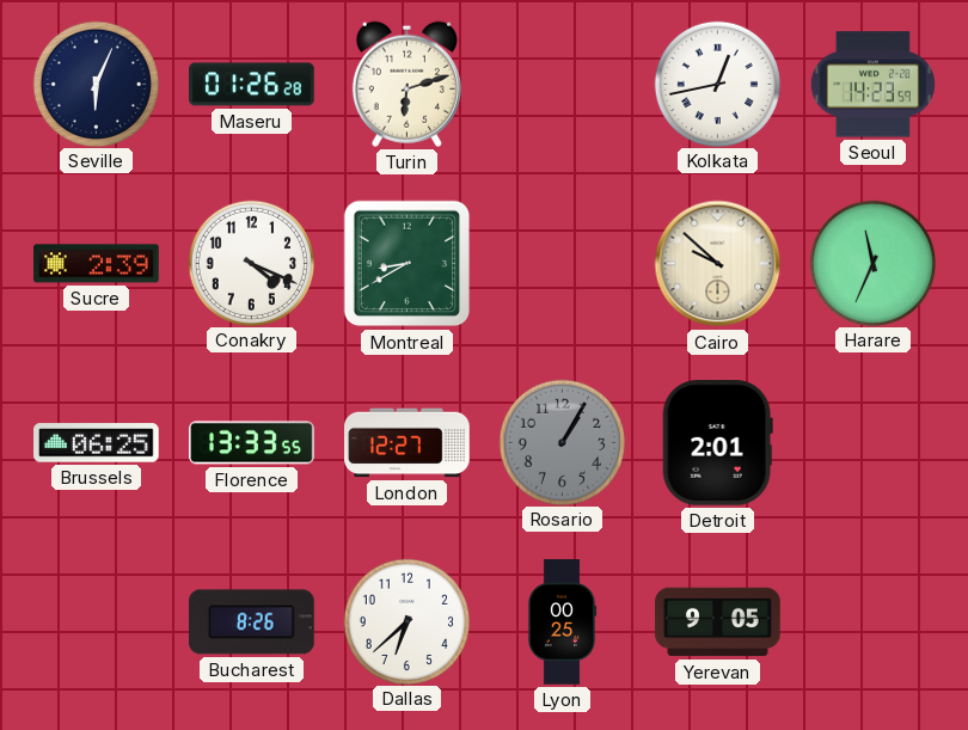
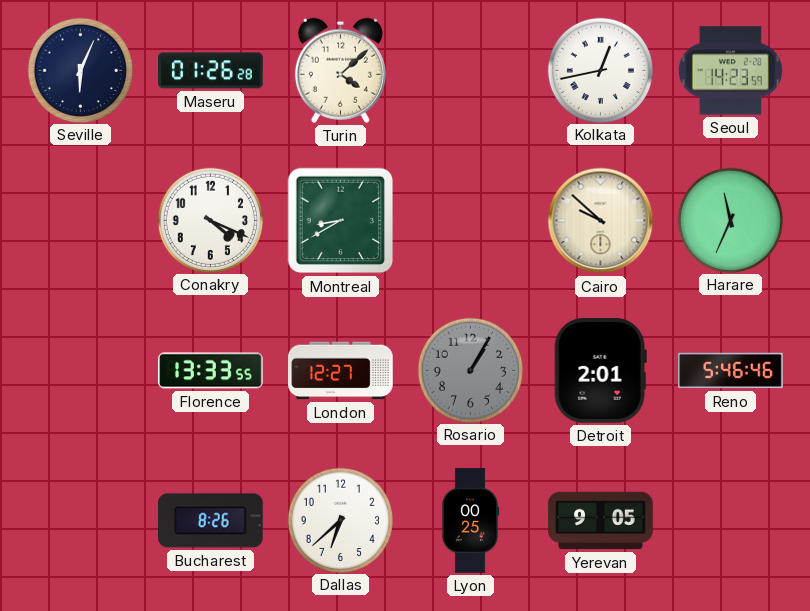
Turin: 6:12 -> 4:08
Sucre: 2:39 -> none
Brussels: 06:25 -> none
Reno: none -> 5:46
